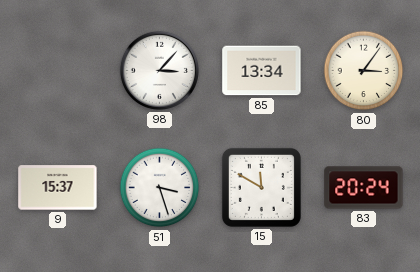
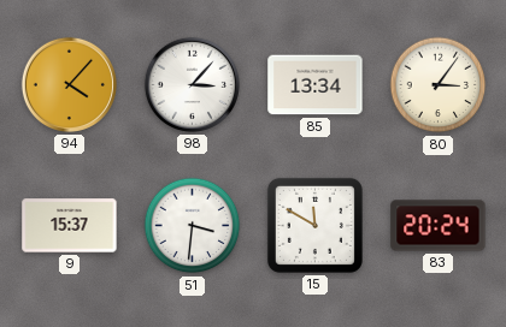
94: none -> 4:07
51: 3:27 -> 3:31
